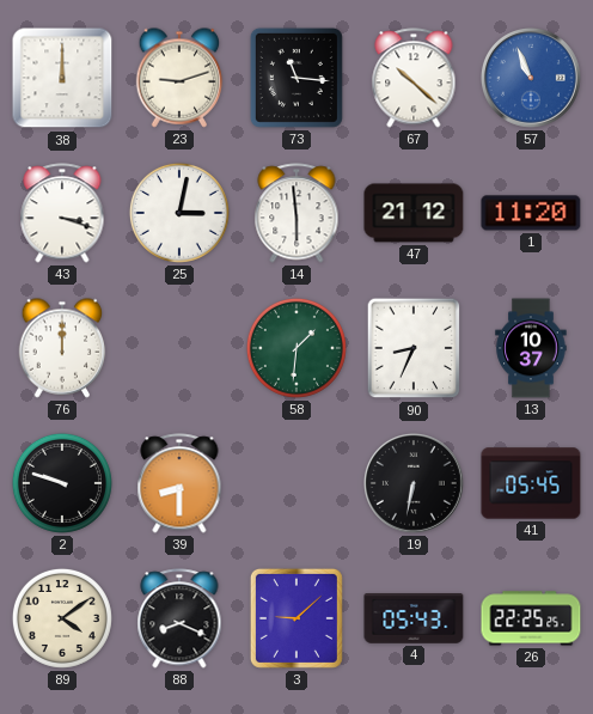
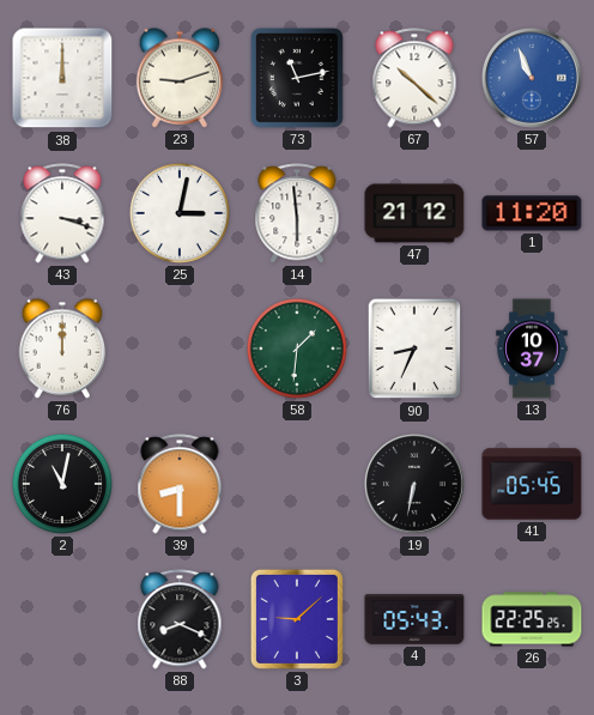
73: 11:16 -> 11:13
2: 9:48 -> 11:02
89: 4:09 -> none
